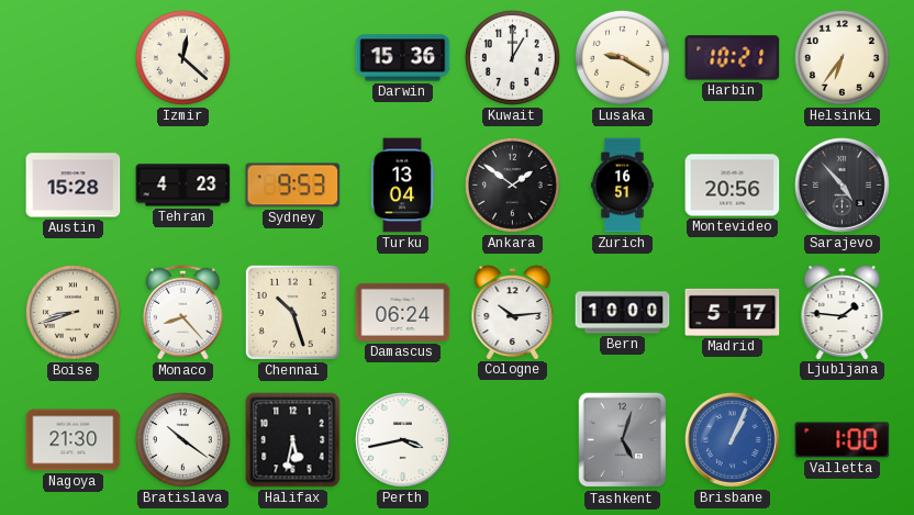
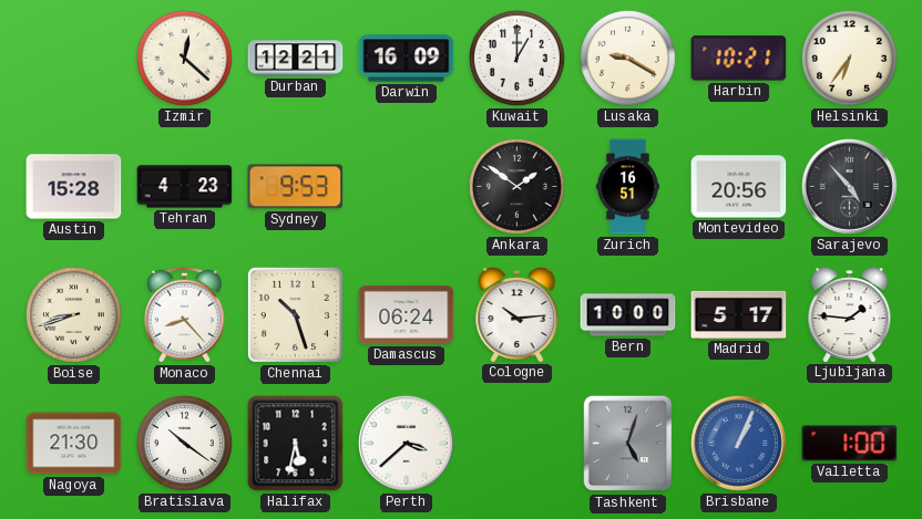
Durban: none -> 12:21
Darwin: 15:36 -> 16:09
Turku: 13:04 -> none
Perth: 3:43 -> 3:38
